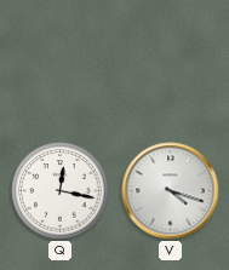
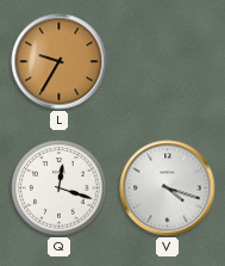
L: none -> 9:35
Q: 12:17 -> 12:18
